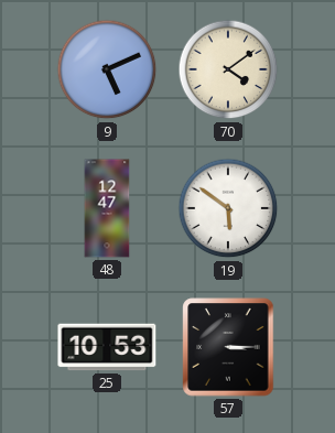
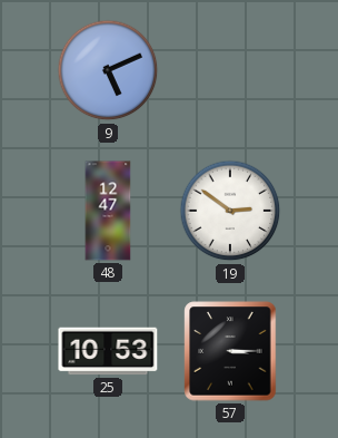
70: 4:09 -> none
19: 5:51 -> 2:51
